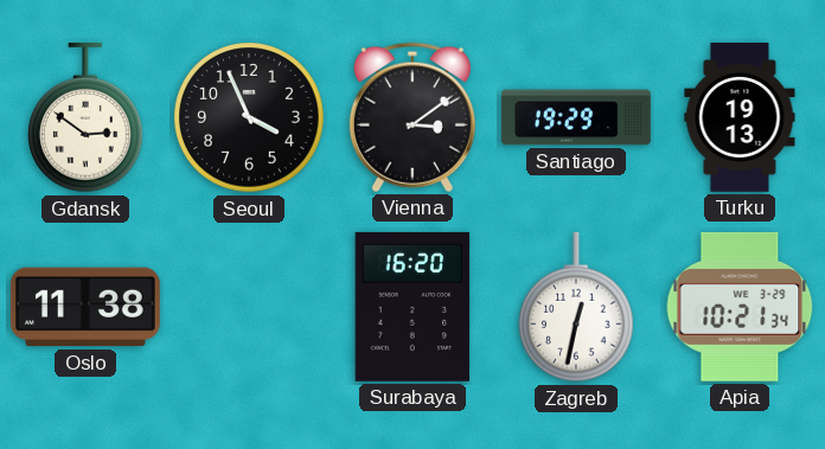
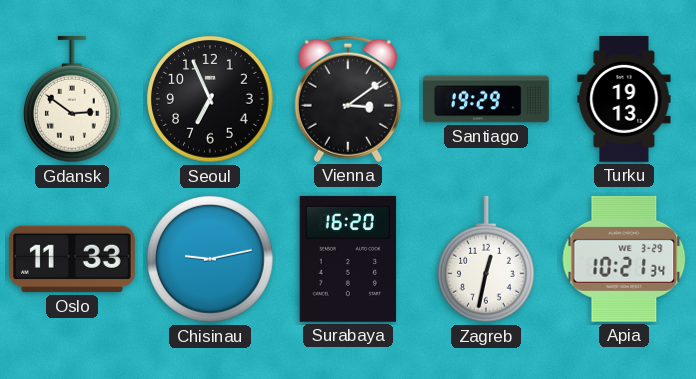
Seoul: 3:56 -> 6:56
Oslo: 11:38 -> 11:33
Chisinau: none -> 9:13
